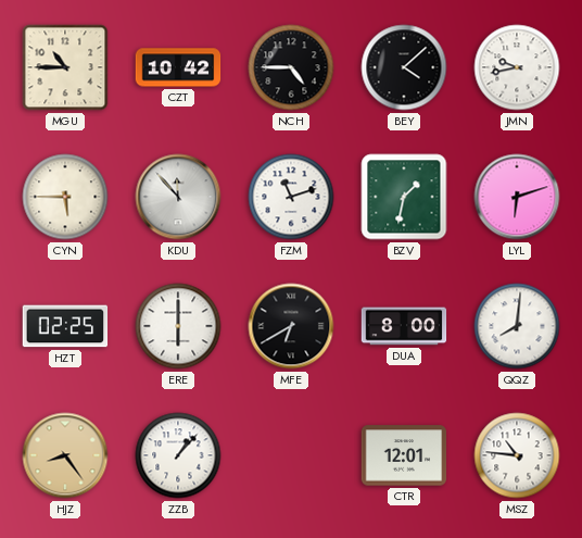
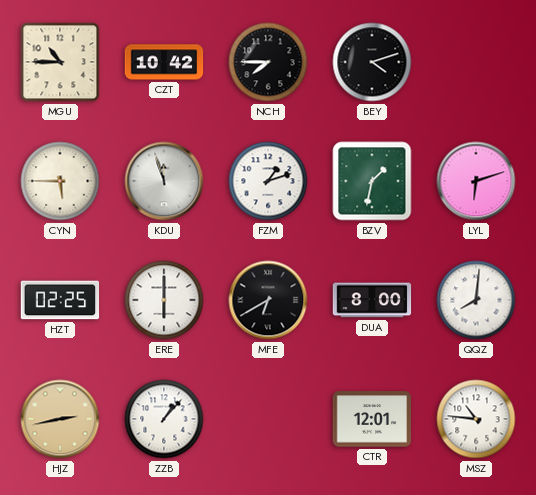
NCH: 4:45 -> 7:45
BEY: 4:08 -> 4:12
JMN: 9:43 -> none
KDU: 11:53 -> 11:57
FZM: 11:12 -> 1:12
HJZ: 8:24 -> 2:43
